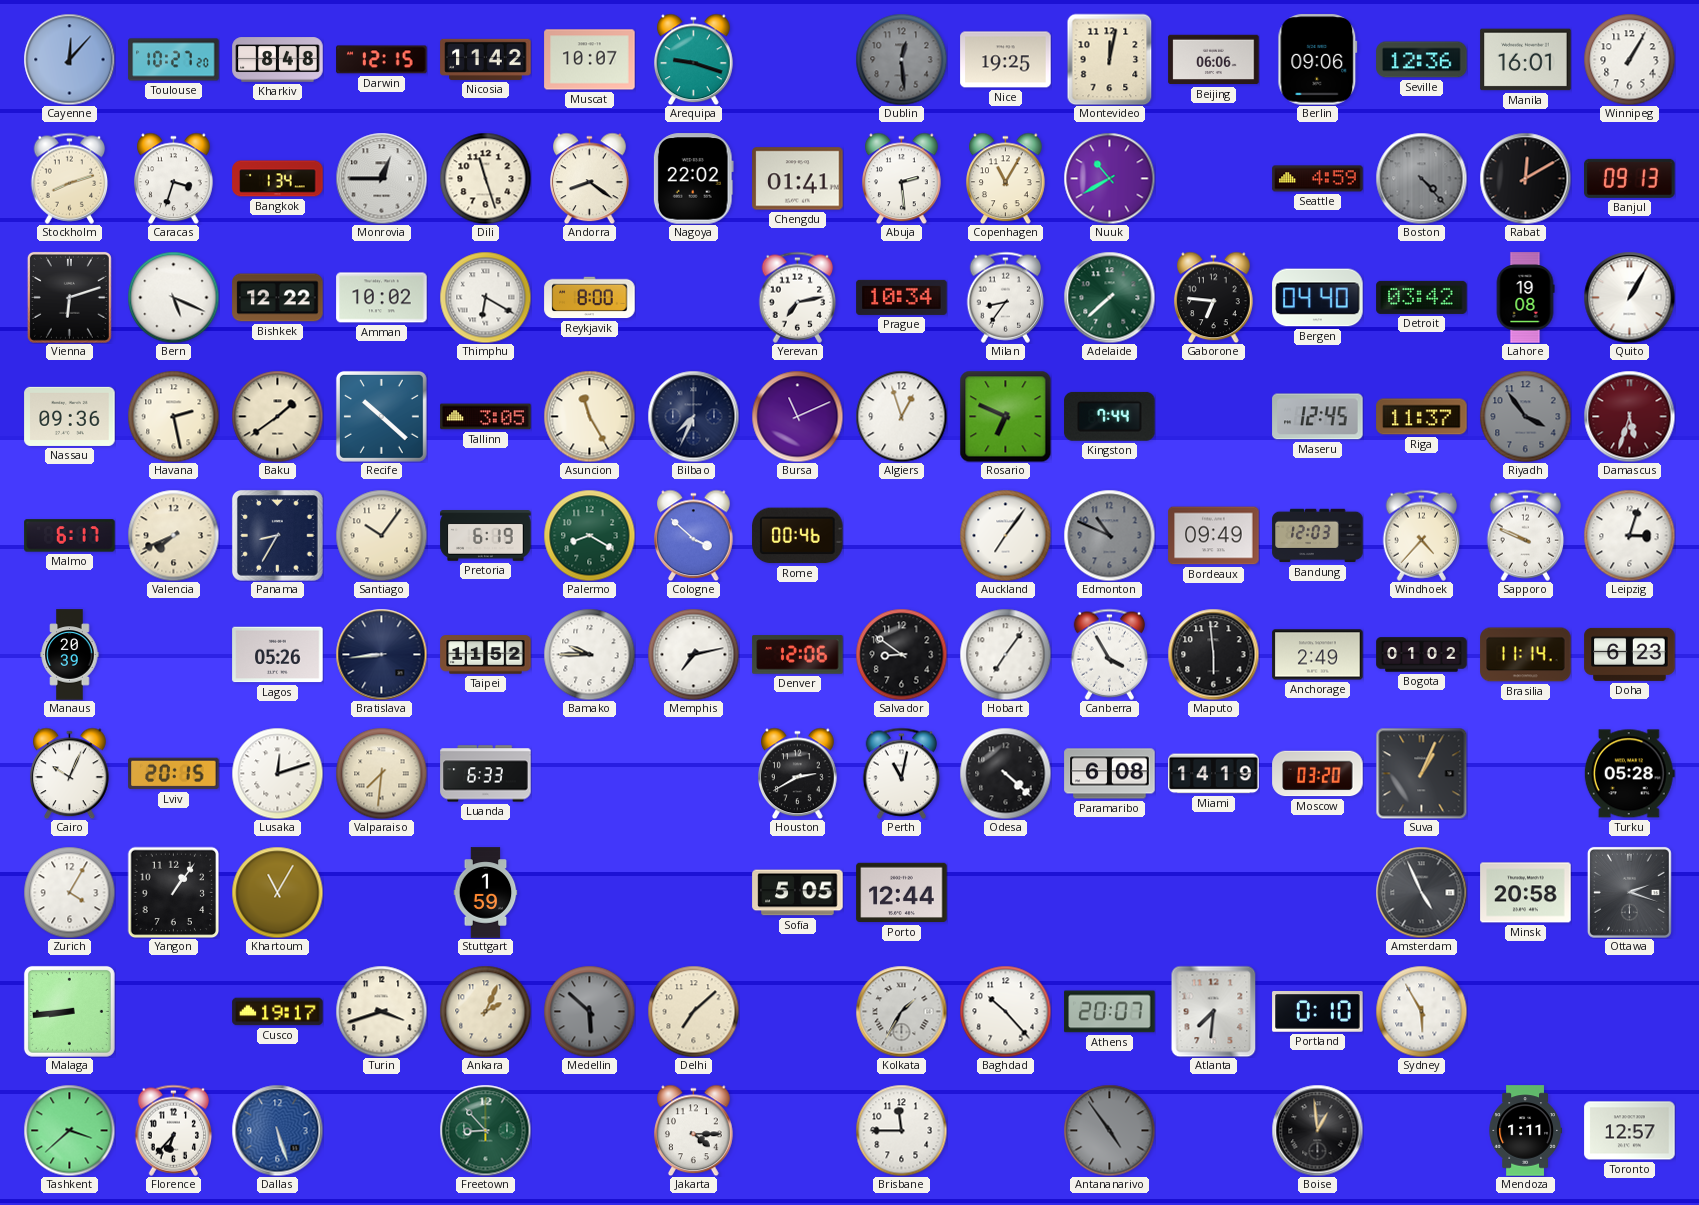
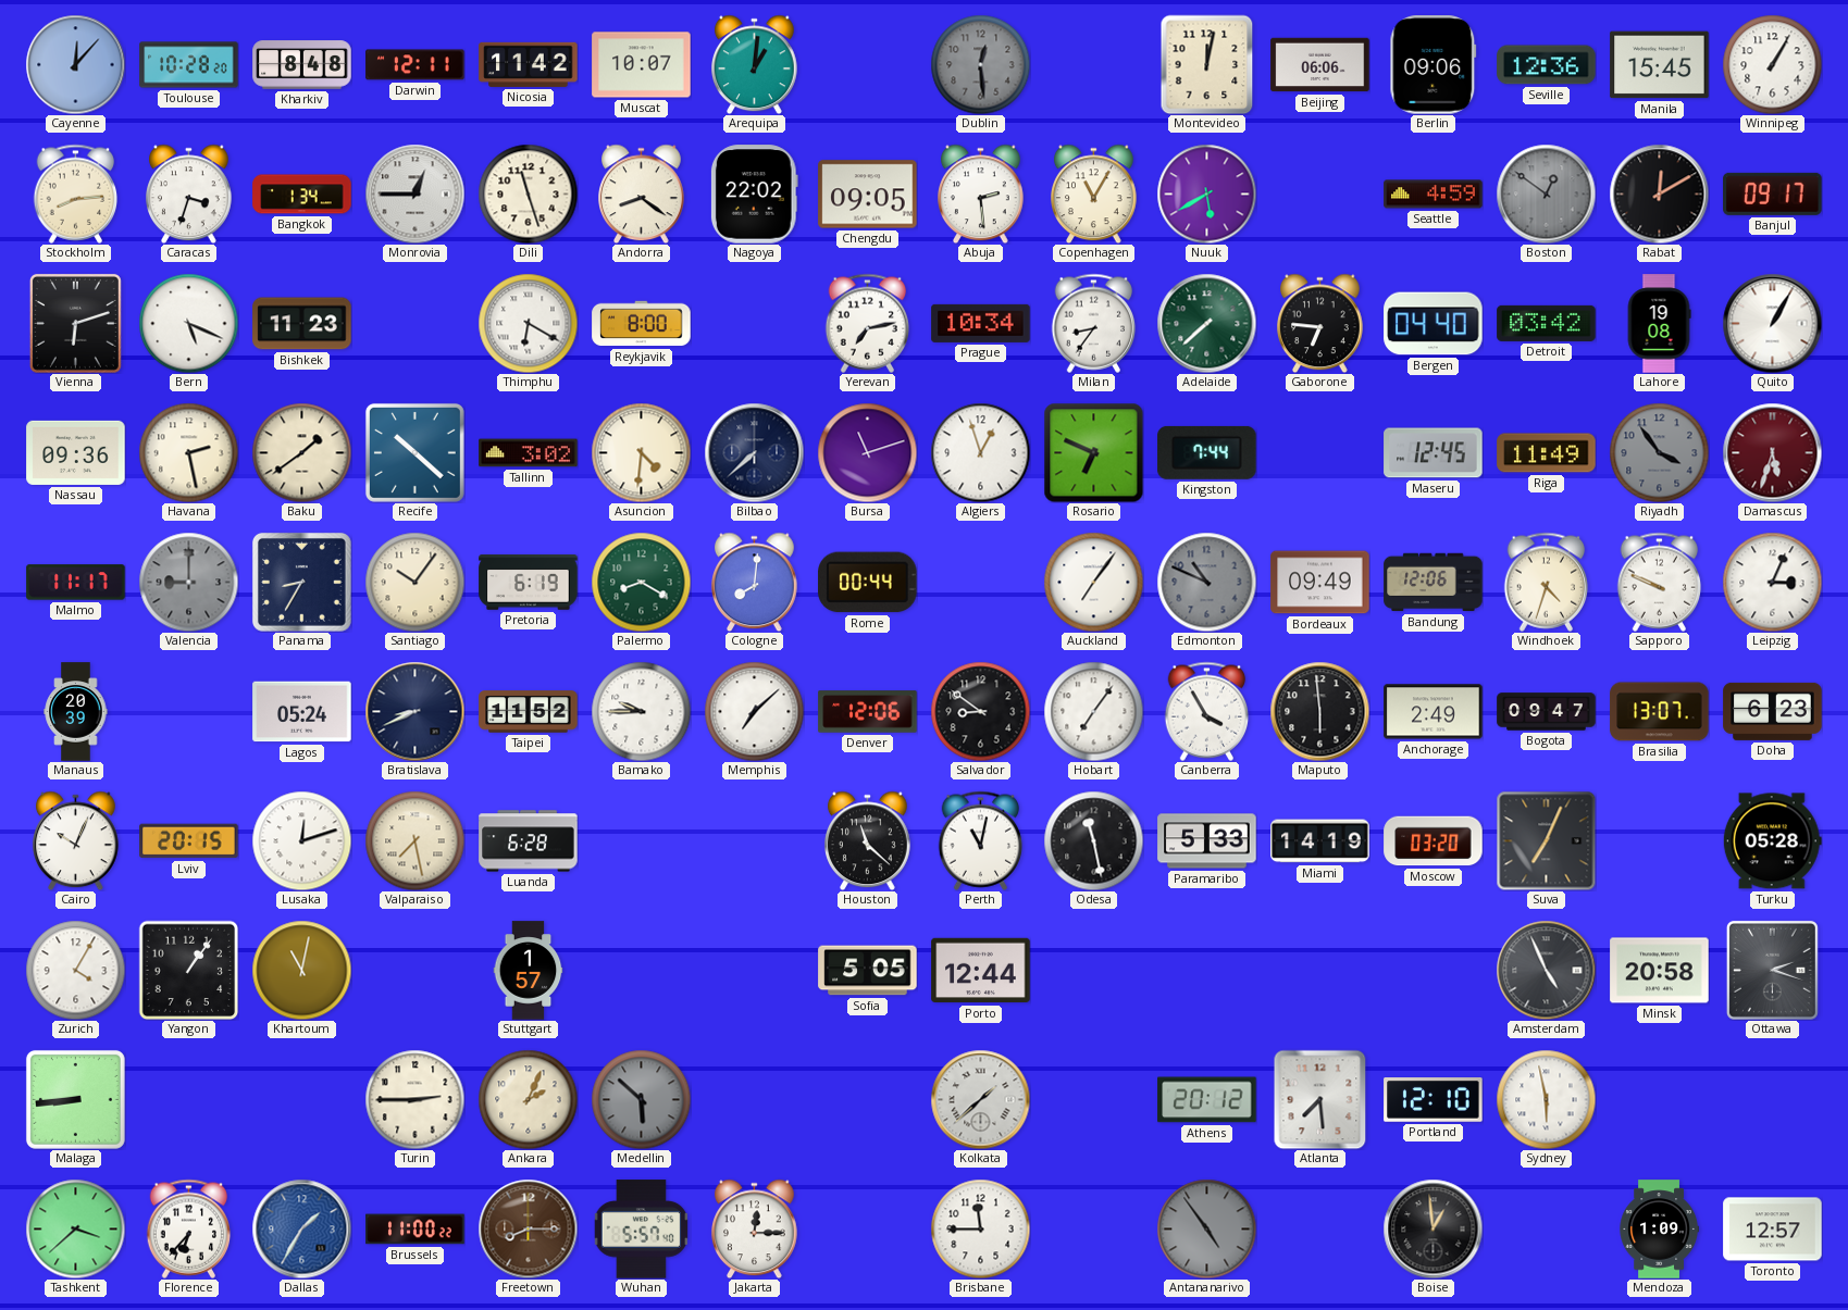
Toulouse: 10:27 -> 10:28
Darwin: 12:15 -> 12:11
Arequipa: 9:18 -> 1:01
Nice: 19:25 -> none
Manila: 16:01 -> 15:45
Stockholm: 8:12 -> 8:14
Chengdu: 01:41 -> 09:05
Nuuk: 10:40 -> 5:40
Boston: 4:23 -> 12:51
Banjul: 09:13 -> 09:17
Bishkek: 12:22 -> 11:23
Amman: 10:02 -> none
Tallinn: 3:05 -> 3:02
Asuncion: 11:25 -> 4:31
Bilbao: 7:34 -> 7:38
Bursa: 11:11 -> 11:12
Riga: 11:37 -> 11:49
Malmo: 6:17 -> 11:17
Valencia: 7:41 -> 9:00
Valencia dial: cream -> grey
Cologne: 3:52 -> 8:01
Rome: 00:46 -> 00:44
Bandung: 12:03 -> 12:06
Windhoek: 4:37 -> 4:33
Leipzig: 3:03 -> 3:04
Lagos: 05:26 -> 05:24
Bratislava: 8:44 -> 8:41
Memphis: 7:13 -> 7:08
Bogota: 01:02 -> 09:47
Brasilia: 11:14 -> 13:07
Valparaiso: 7:31 -> 7:28
Luanda: 6:33 -> 6:28
Houston: 2:40 -> 11:22
Odesa: 4:22 -> 11:28
Paramaribo: 6:08 -> 5:33
Suva: 1:04 -> 7:04
Khartoum: 11:05 -> 11:02
Stuttgart: 1:59 -> 1:57
Cusco: 19:17 -> none
Turin: 3:42 -> 2:45
Delhi: 7:08 -> none
Kolkata: 1:35 -> 1:38
Baghdad: 10:23 -> none
Athens: 20:07 -> 20:12
Atlanta: 7:31 -> 7:29
Portland: 0:10 -> 12:10
Sydney: 5:55 -> 5:58
Dallas: 5:27 -> 1:35
Brussels: none -> 11:00
Freetown: 8:53 -> 8:15
Freetown dial: green -> brown
Wuhan: none -> 5:57
Jakarta: 4:15 -> 12:15
Mendoza: 1:11 -> 1:09
